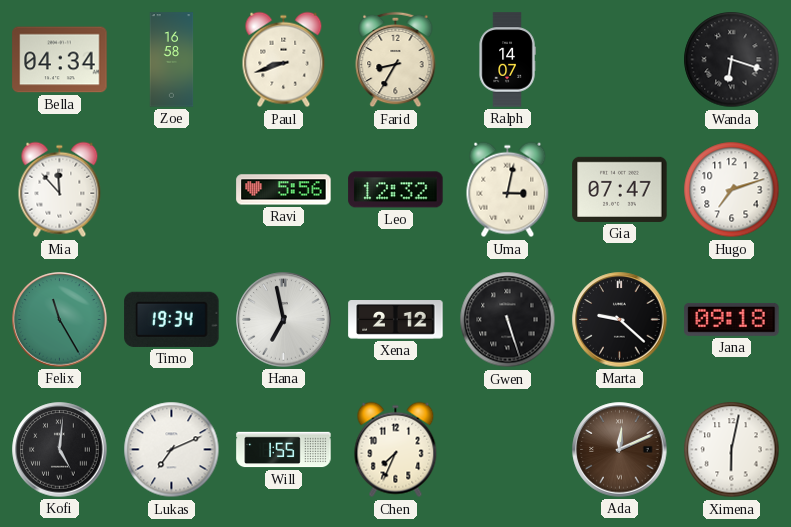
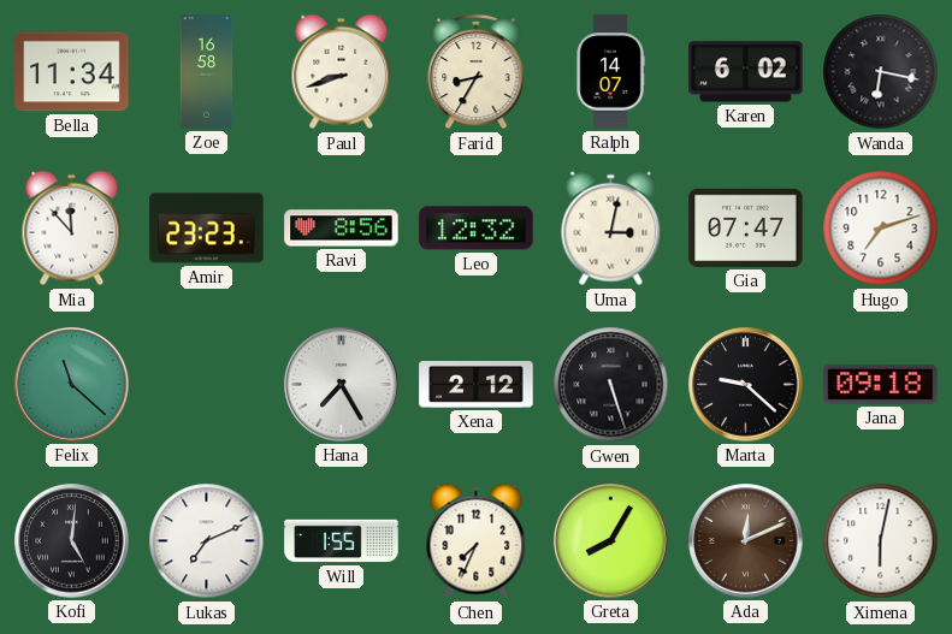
Bella: 04:34 -> 11:34
Karen: none -> 6:02
Wanda: 6:18 -> 6:17
Amir: none -> 23:23
Ravi: 5:56 -> 8:56
Felix: 11:25 -> 11:22
Timo: 19:34 -> none
Hana: 6:58 -> 7:25
Greta: none -> 8:05
